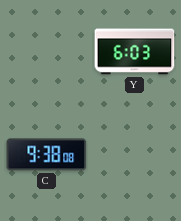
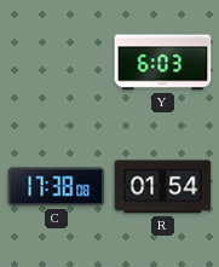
C: 9:38 -> 17:38
R: none -> 01:54
